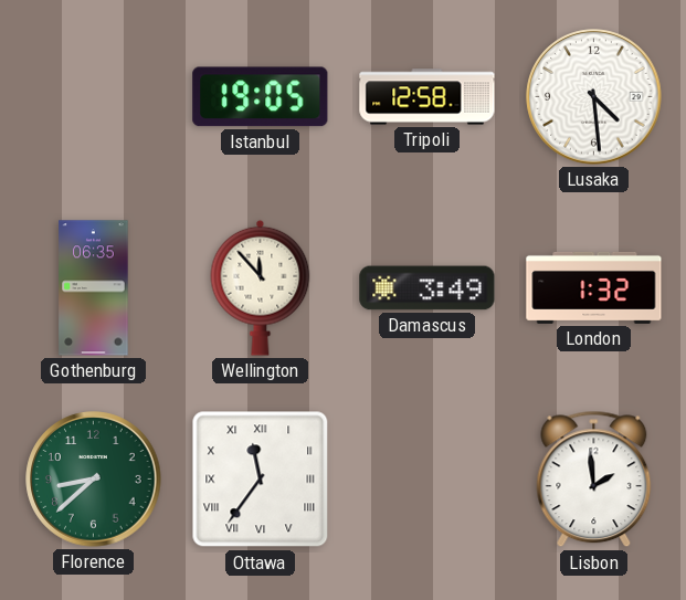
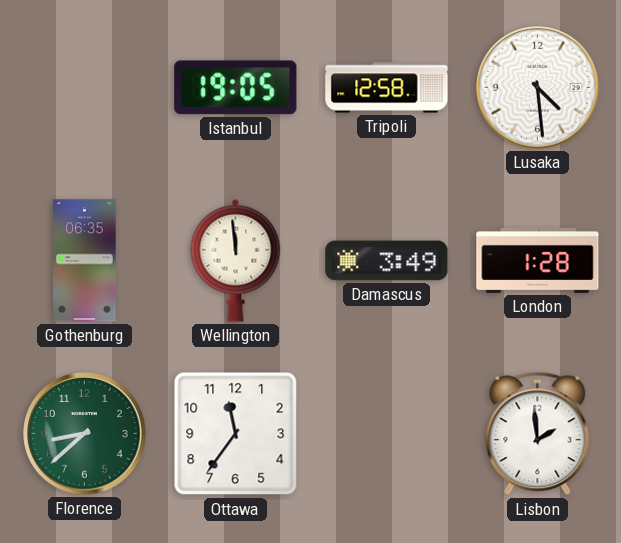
Wellington: 11:53 -> 11:59
London: 1:32 -> 1:28
Ottawa numerals: Roman -> Arabic
